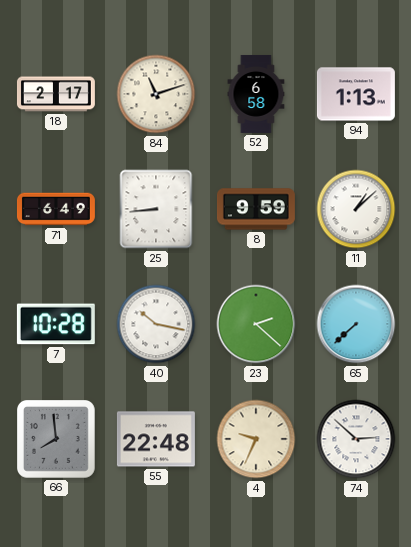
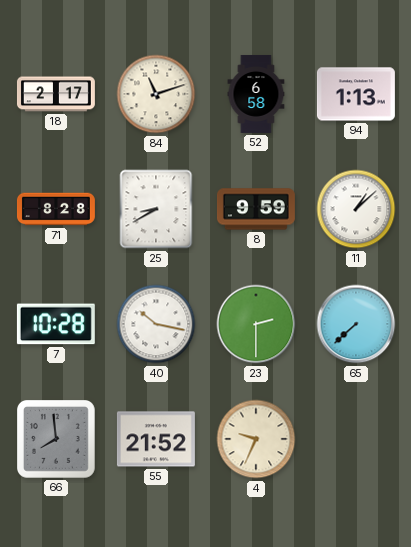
71: 6:49 -> 8:28
25: 8:44 -> 8:40
23: 2:22 -> 2:30
55: 22:48 -> 21:52
74: 2:52 -> none
